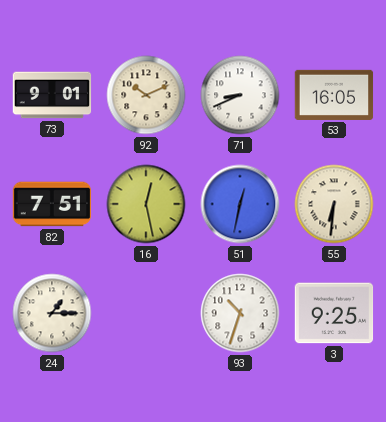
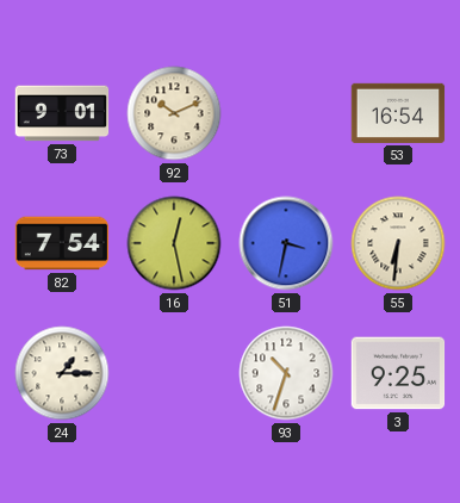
71: 8:41 -> none
53: 16:05 -> 16:54
82: 7:51 -> 7:54
51: 12:32 -> 3:32
